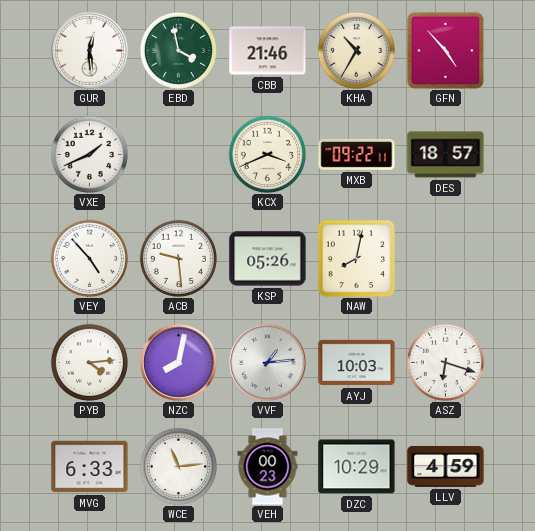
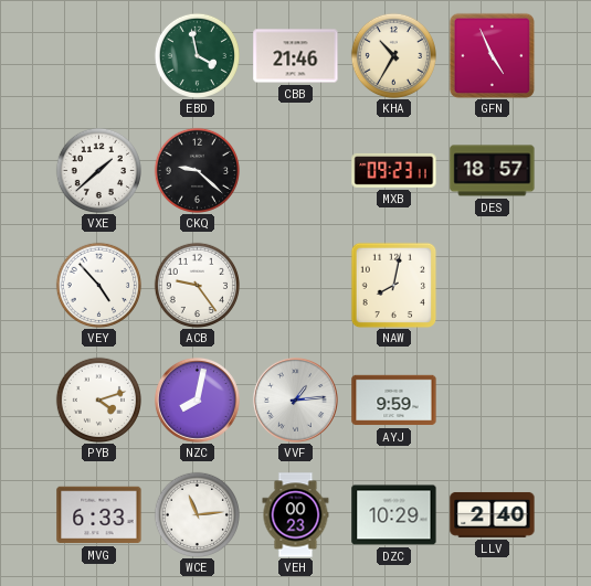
GUR: 12:29 -> none
GFN: 4:53 -> 4:56
VXE: 1:41 -> 1:38
CKQ: none -> 9:22
KCX: 3:41 -> none
MXB: 09:22 -> 09:23
ACB: 9:29 -> 9:24
KSP: 05:26 -> none
PYB: 4:14 -> 4:12
AYJ: 10:03 -> 9:59
ASZ: 6:18 -> none
LLV: 4:59 -> 2:40
